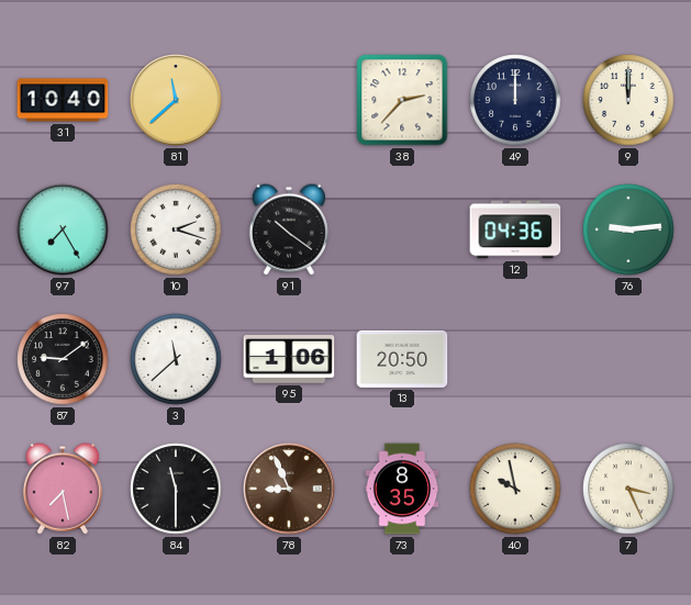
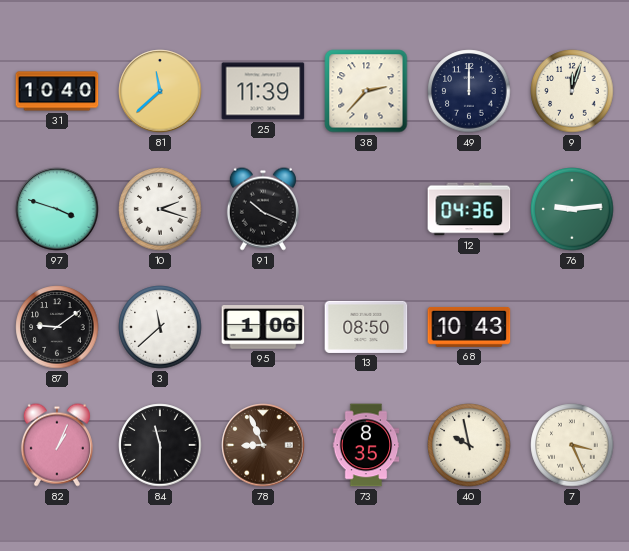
25: none -> 11:39
9: 12:00 -> 12:03
97: 7:25 -> 3:48
91: 10:21 -> 10:19
13: 20:50 -> 08:50
68: none -> 10:43
82: 7:28 -> 1:04
